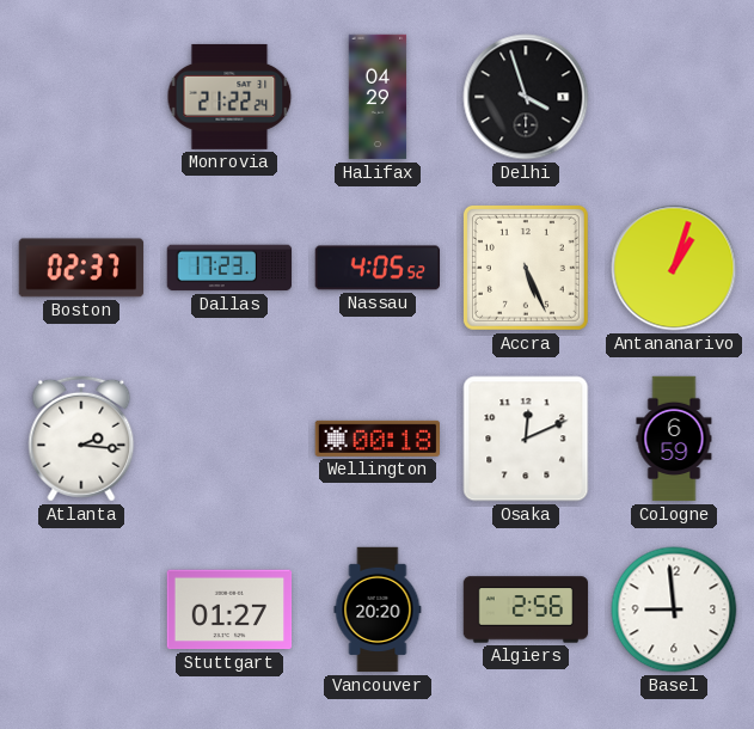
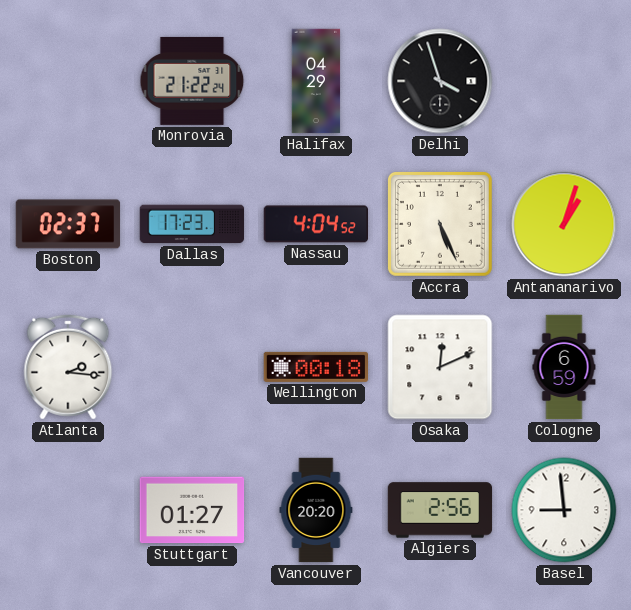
Nassau: 4:05 -> 4:04
